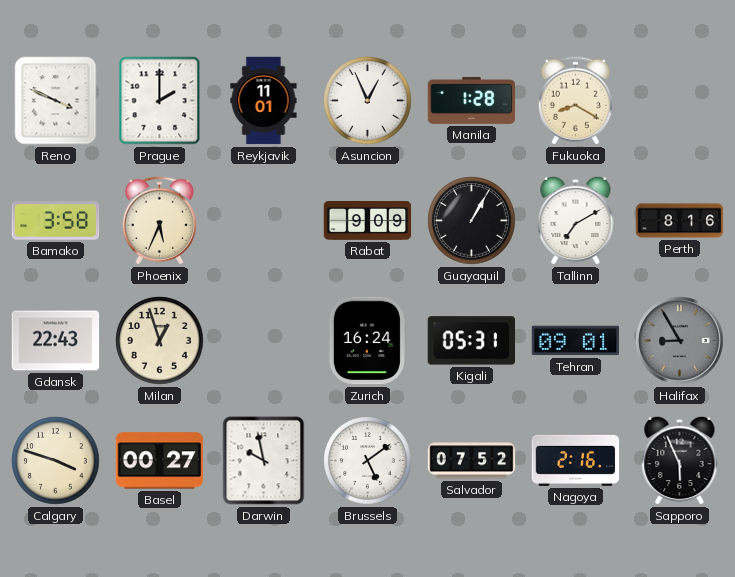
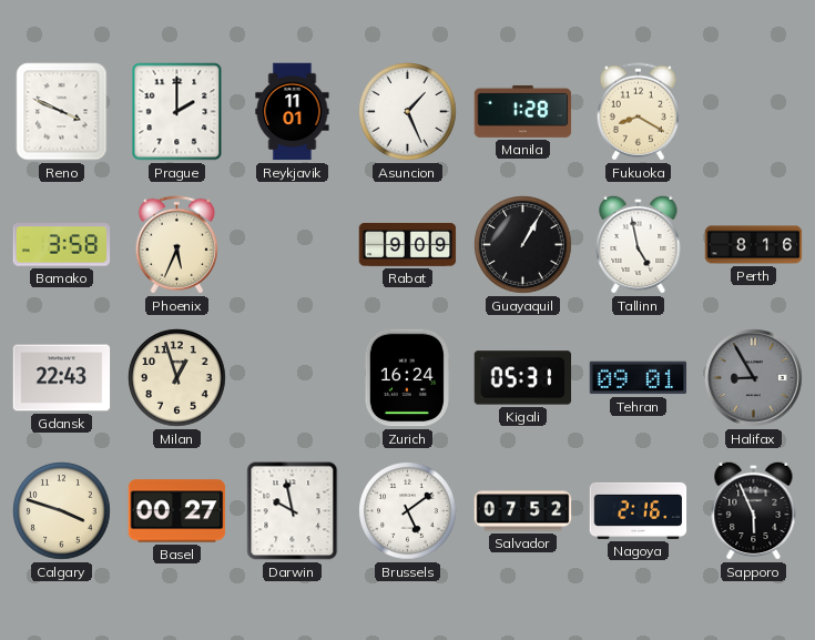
Asuncion: 12:56 -> 1:26
Tallinn: 7:10 -> 4:58
